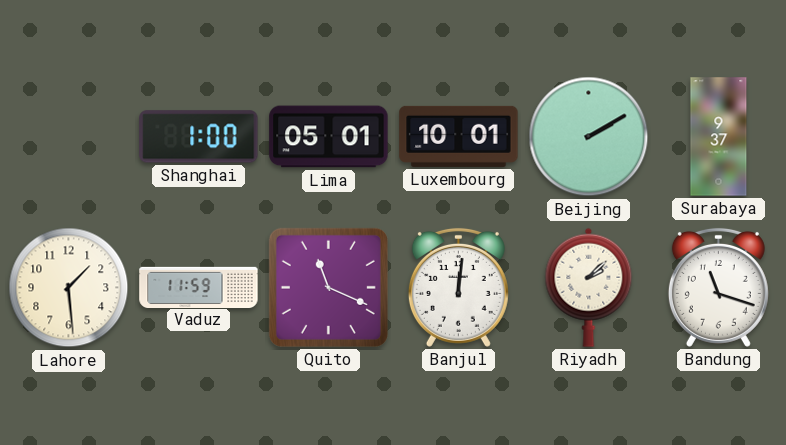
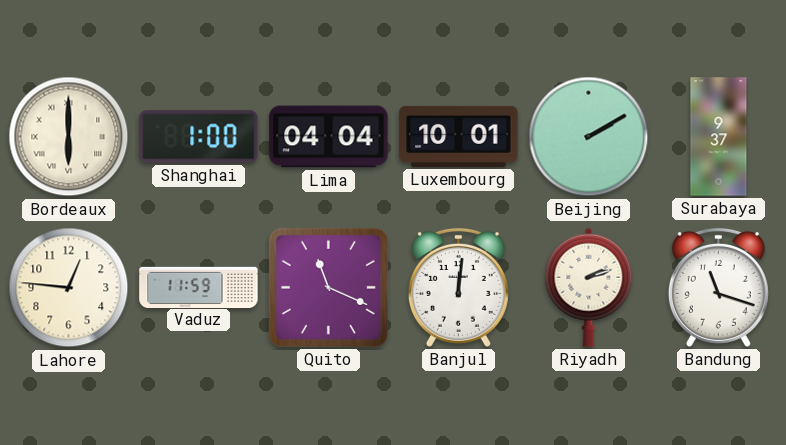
Bordeaux: none -> 6:00
Lima: 05:01 -> 04:04
Lahore: 1:29 -> 12:46
Riyadh: 2:08 -> 2:12
